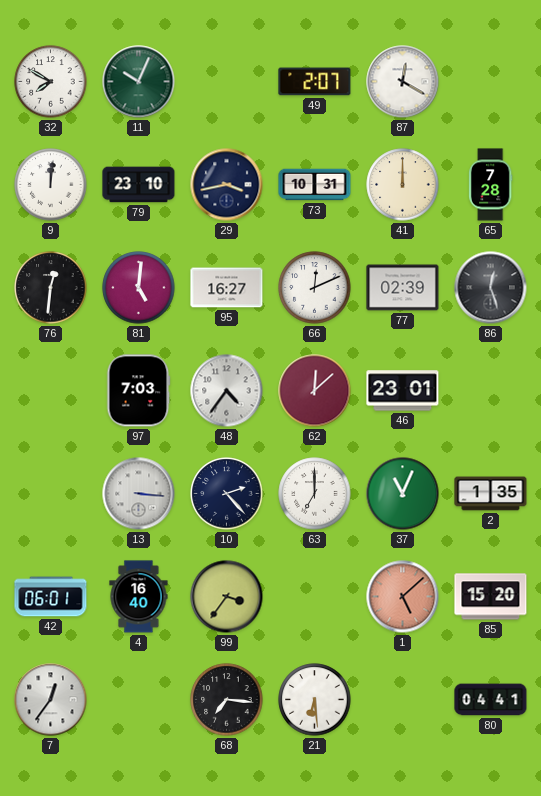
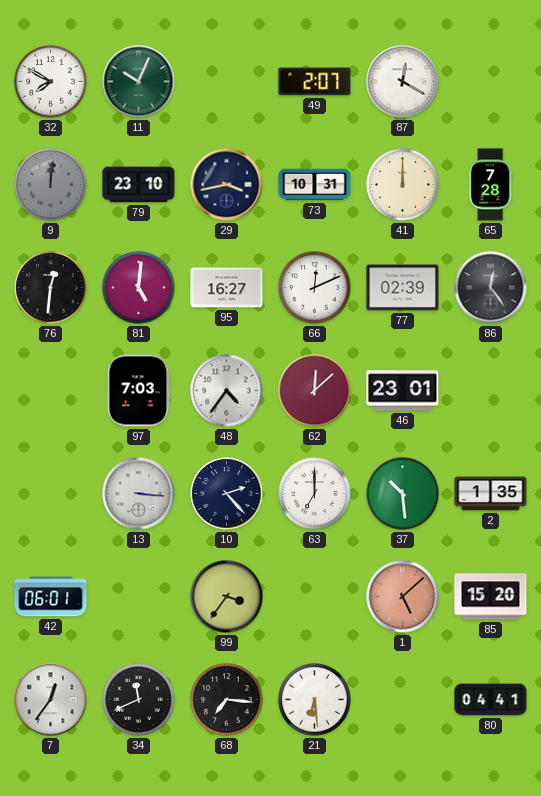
9 dial: white -> grey
86: 12:27 -> 12:24
37: 11:04 -> 10:29
4: 16:40 -> none
34: none -> 11:41
